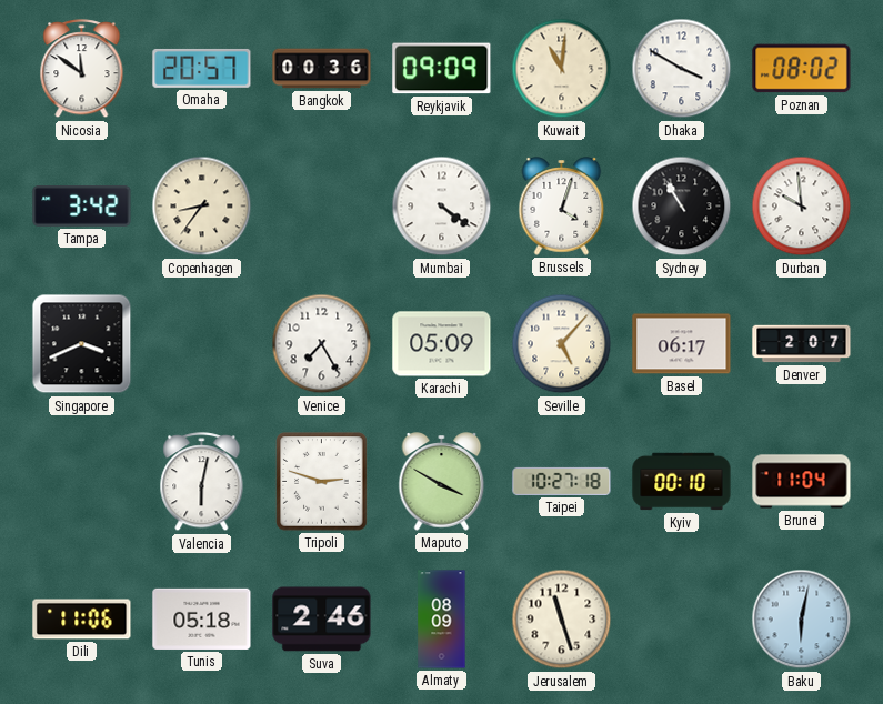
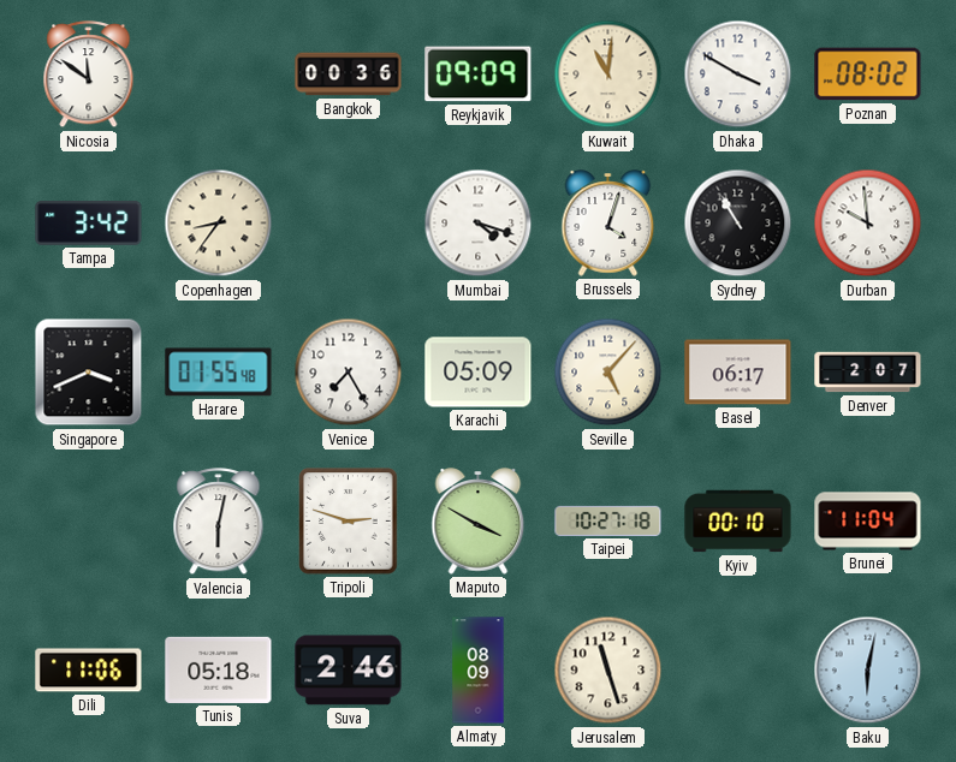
Omaha: 20:57 -> none
Mumbai: 4:21 -> 4:18
Harare: none -> 01:55
